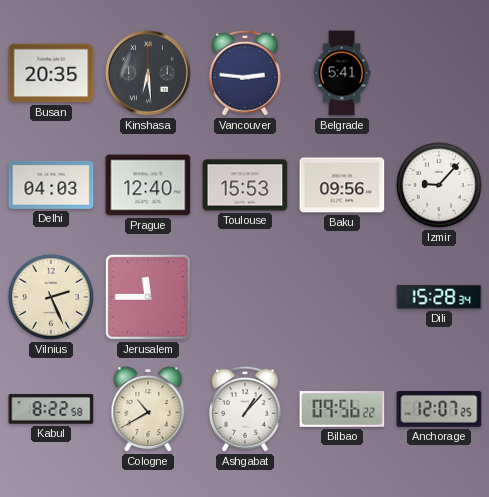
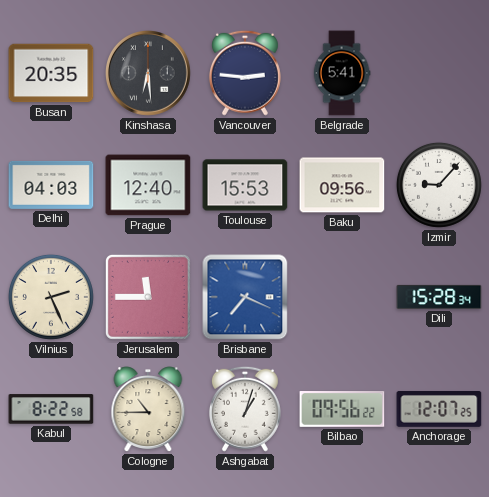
Brisbane: none -> 7:19
Cologne: 10:40 -> 10:45
Ashgabat: 1:07 -> 1:03
